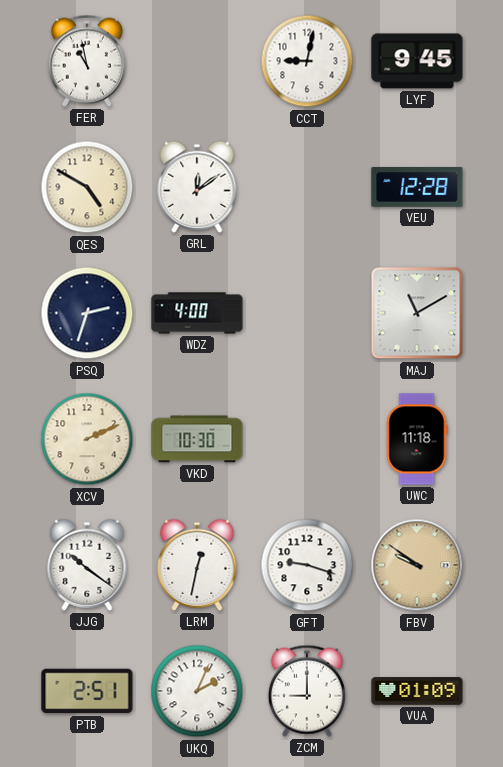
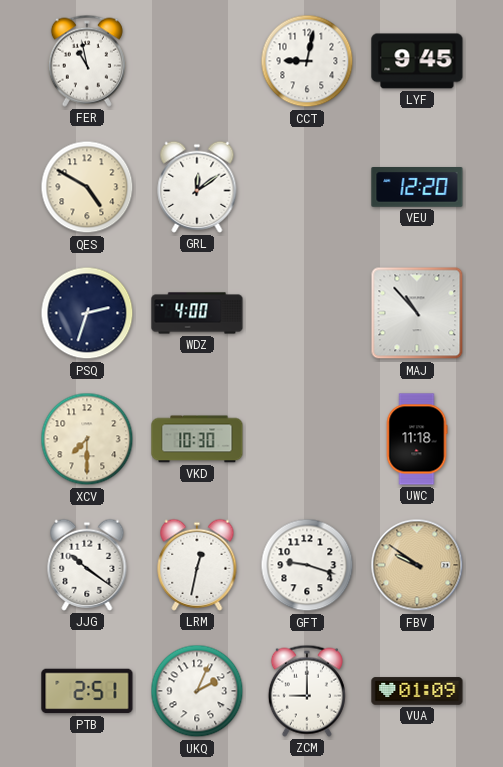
VEU: 12:28 -> 12:20
MAJ: 11:10 -> 10:53
XCV: 2:11 -> 7:30
